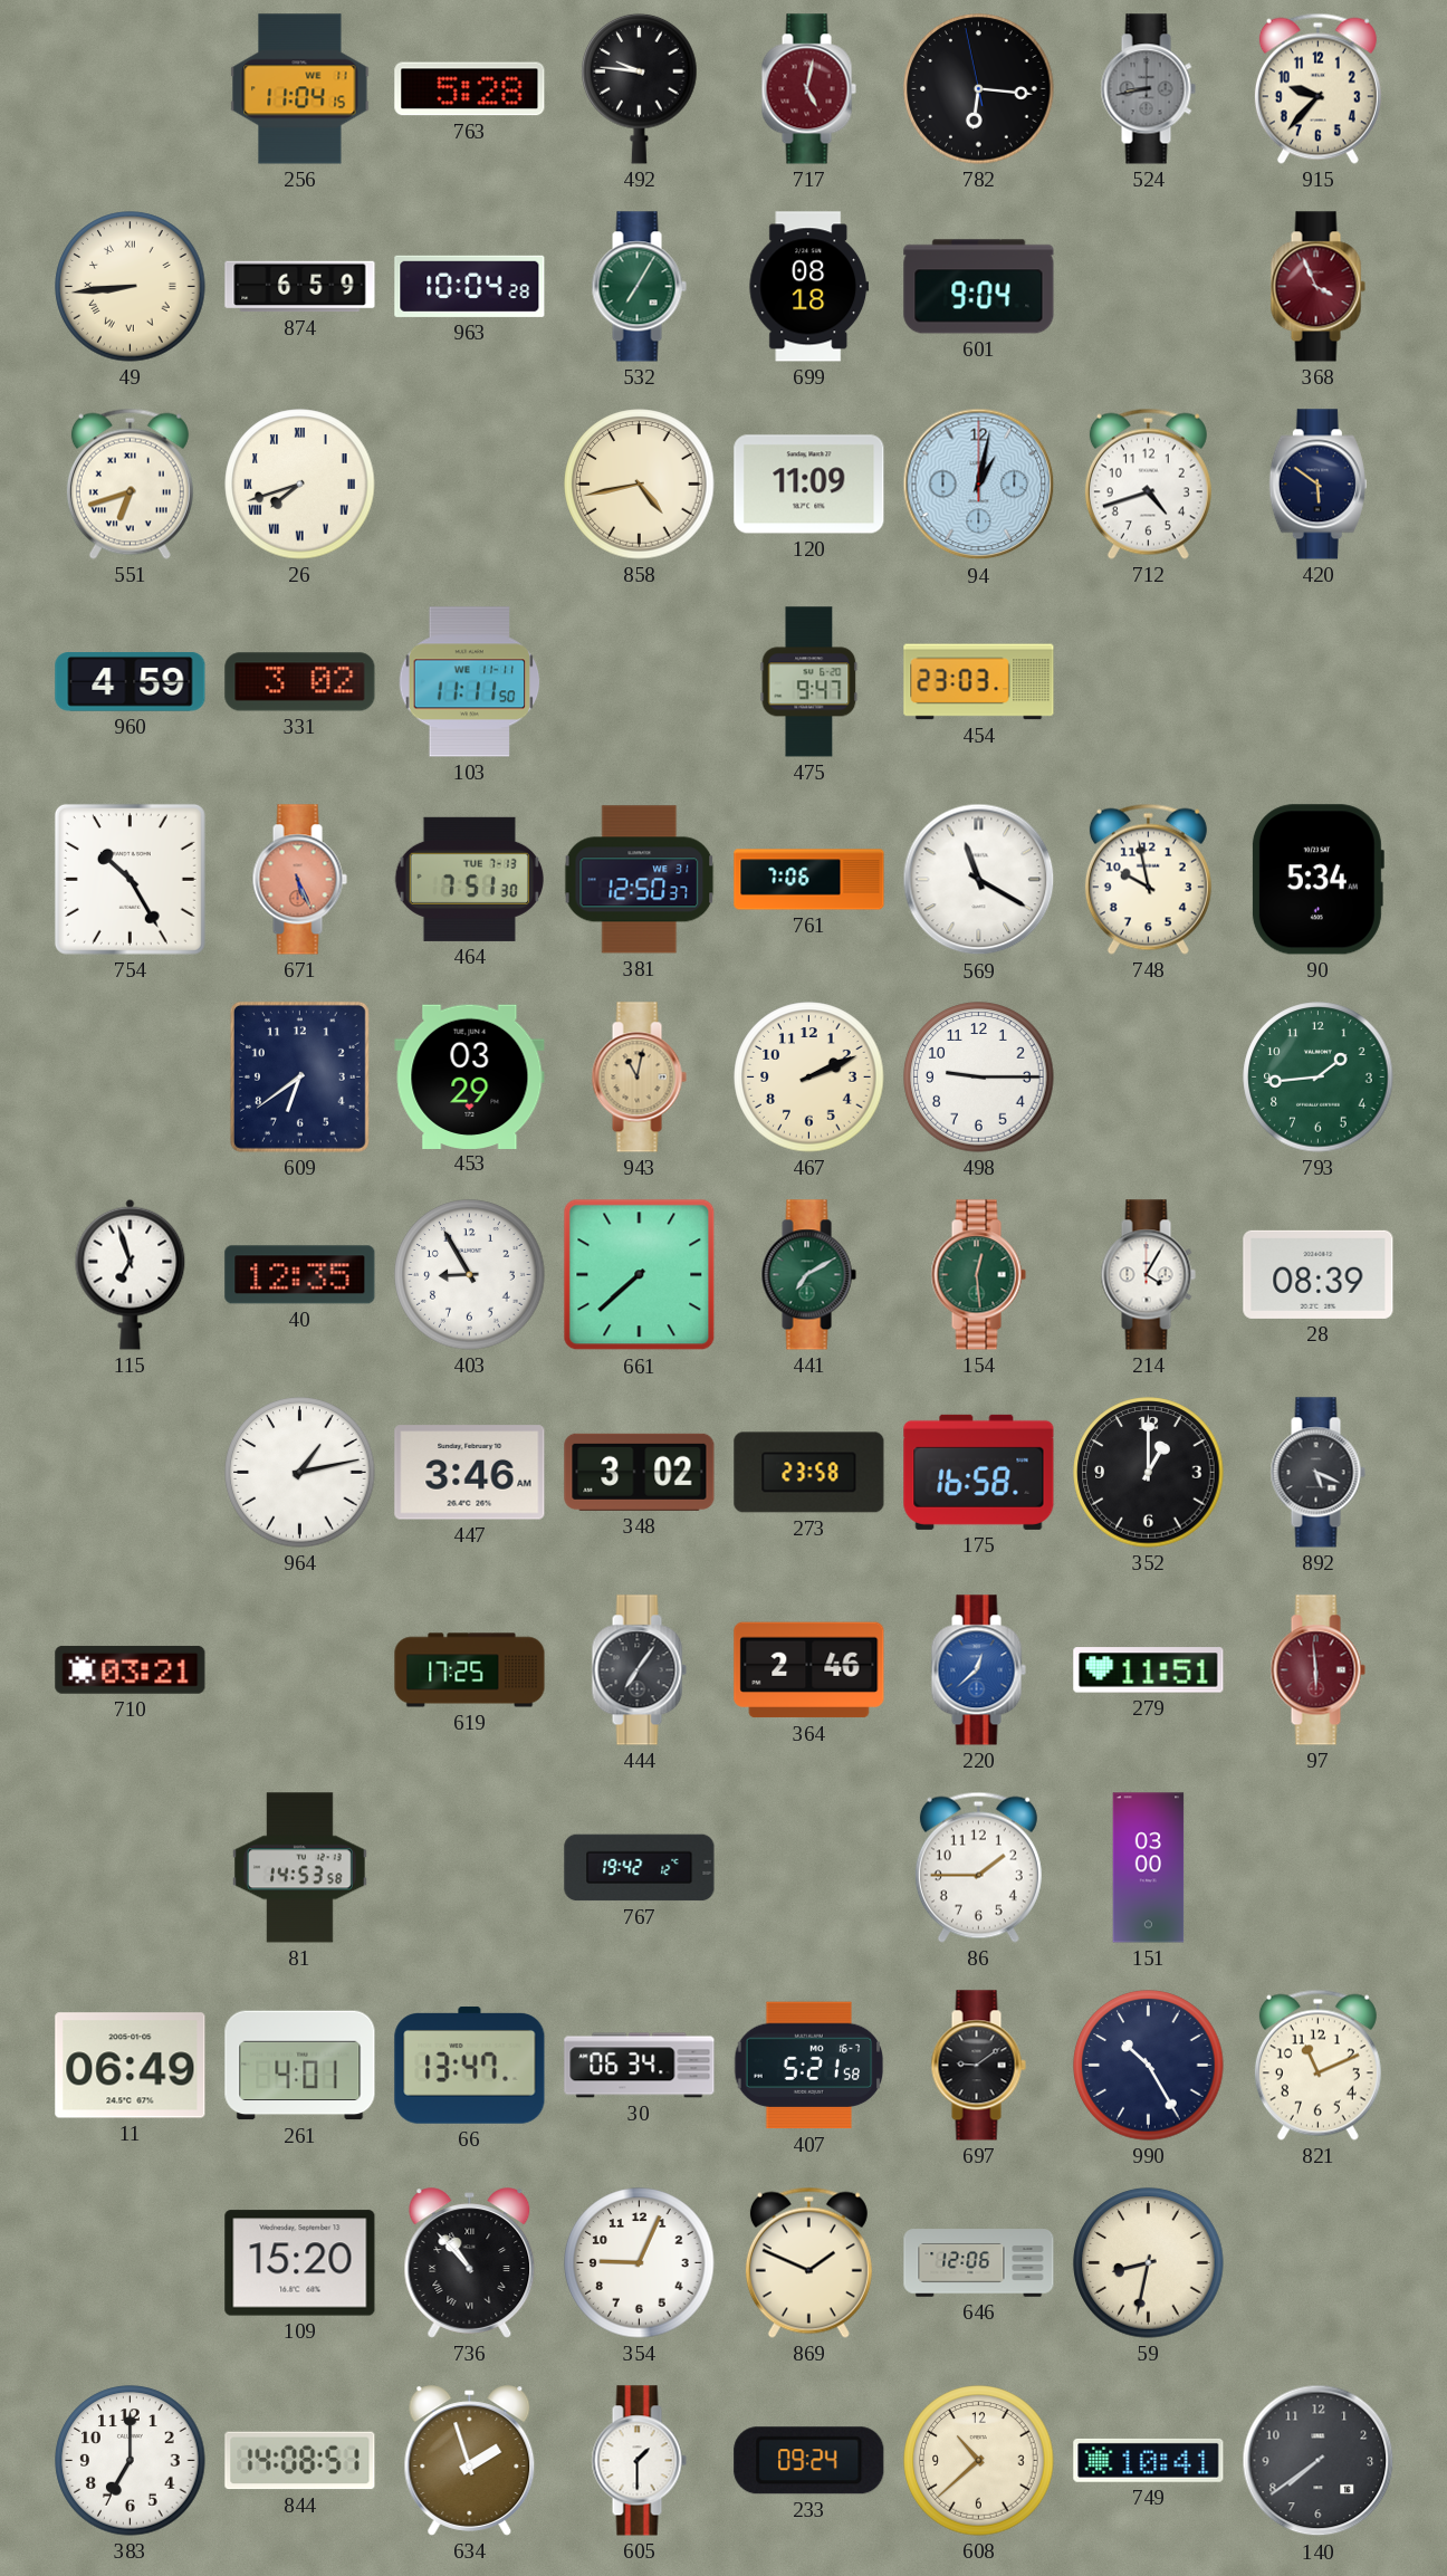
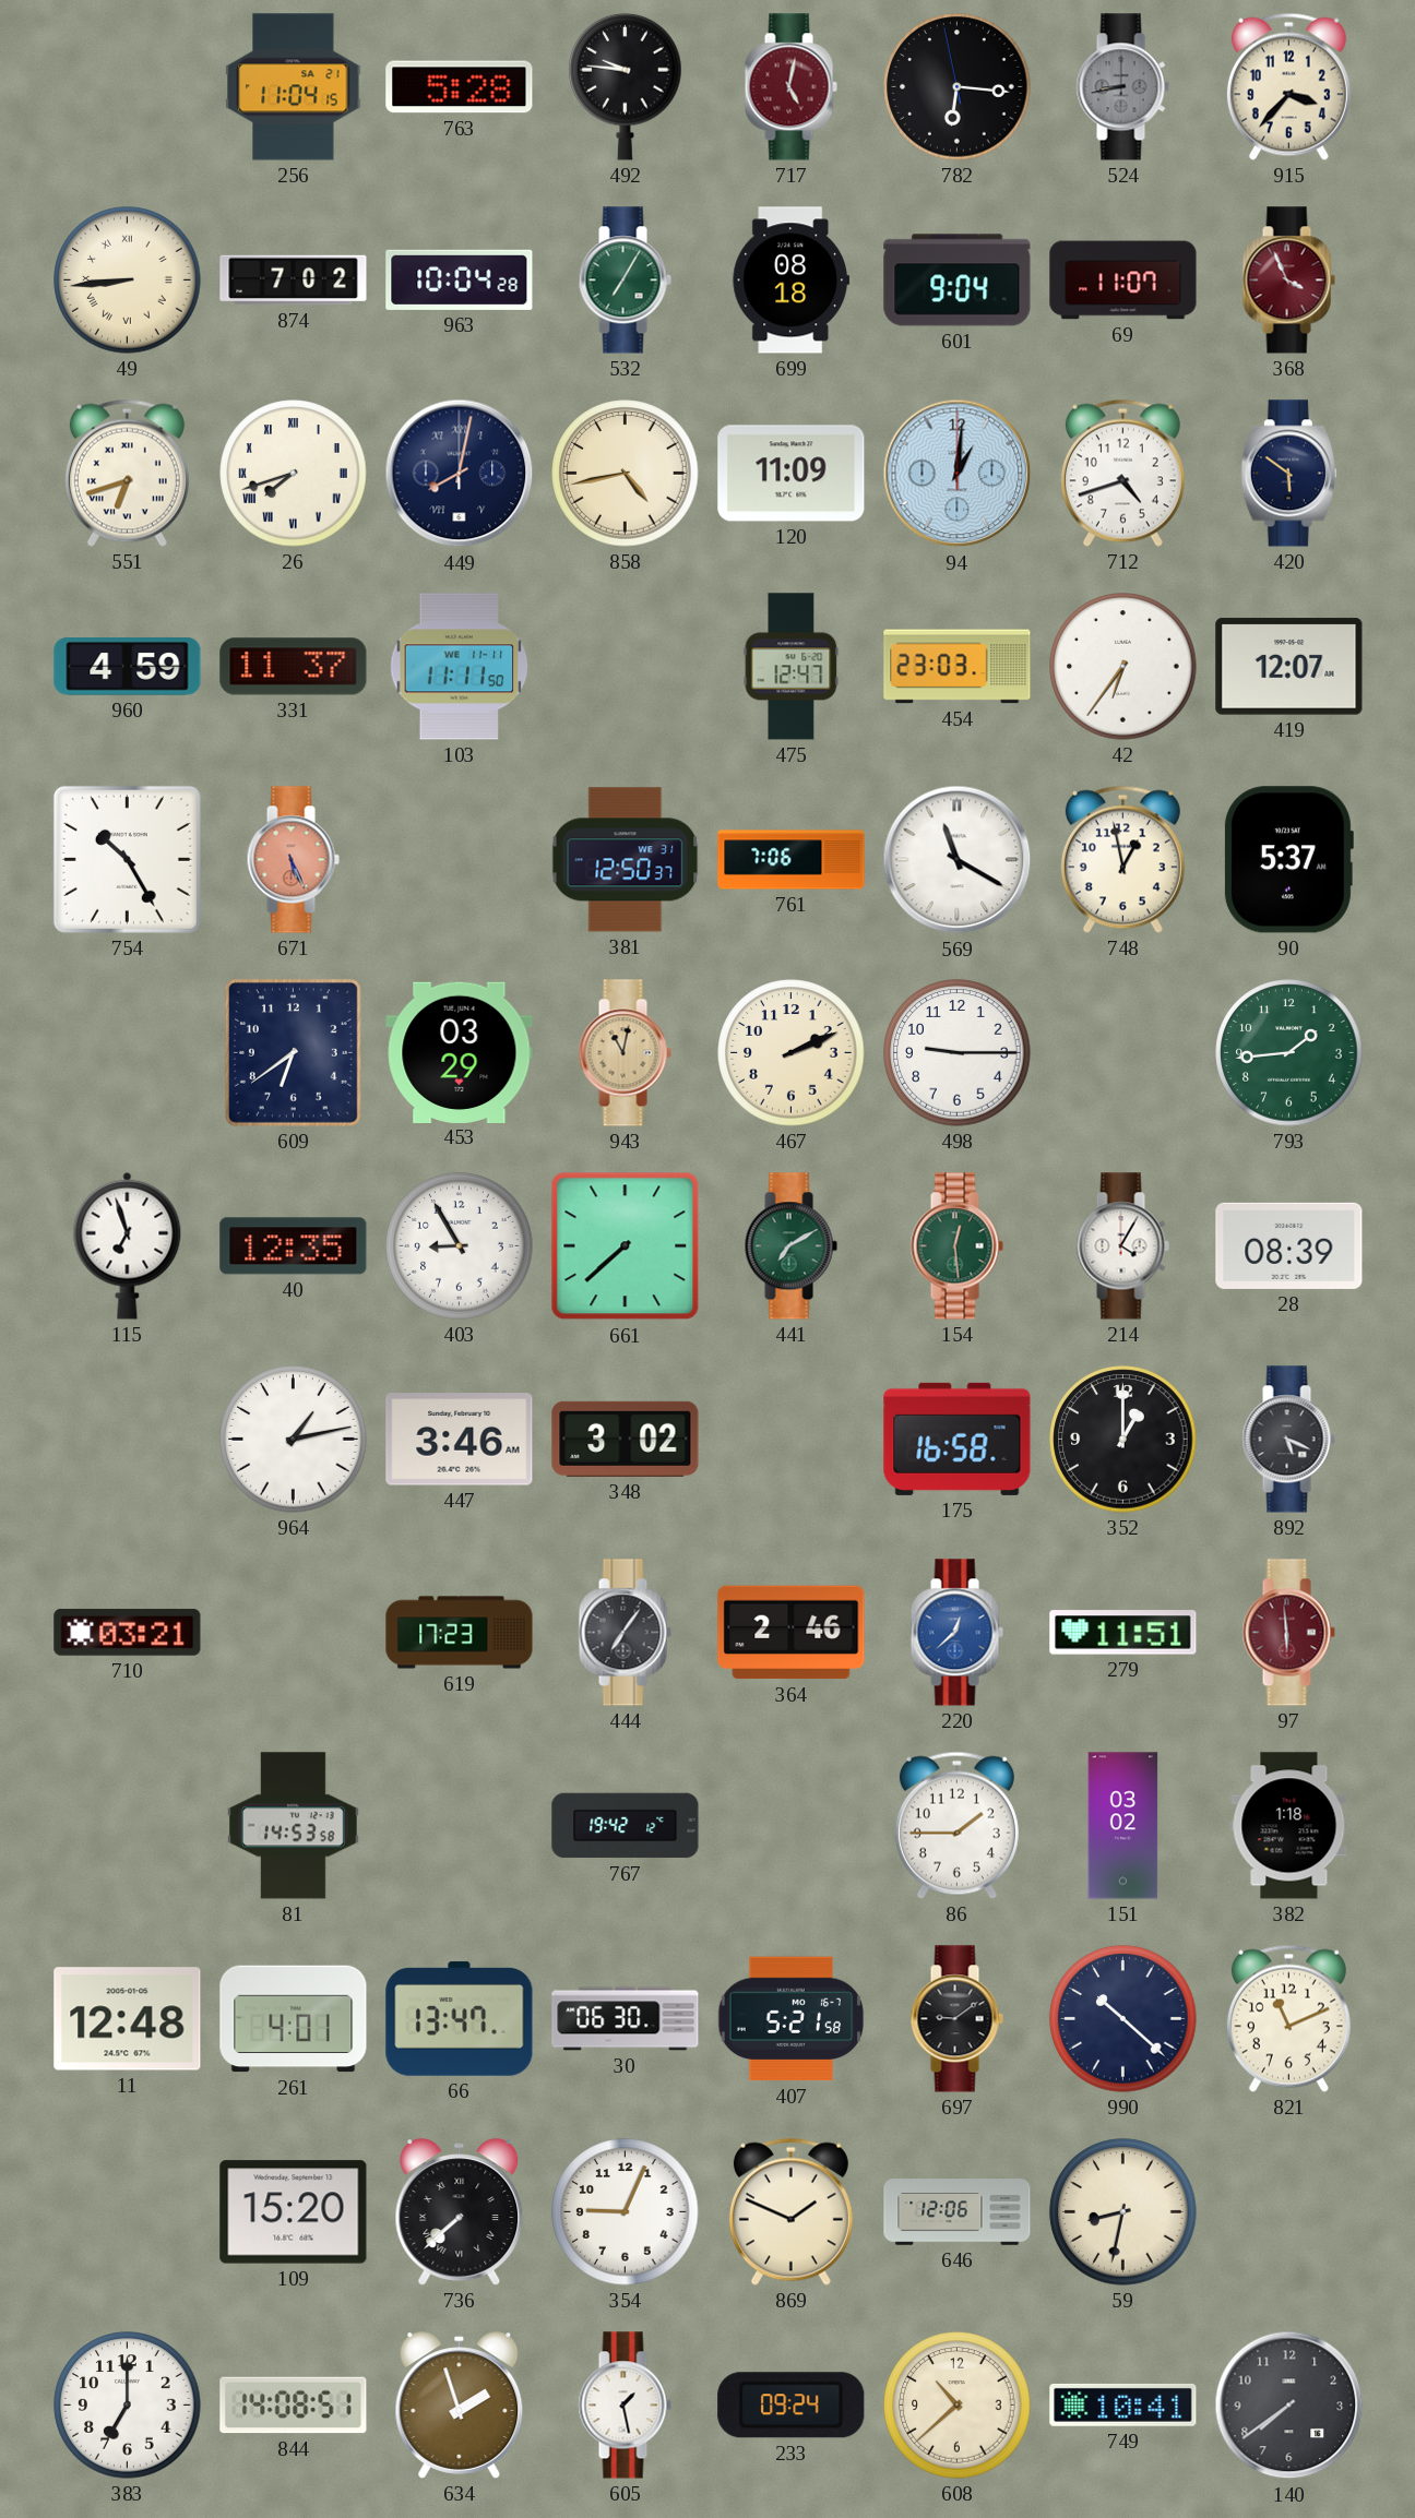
256 date: WE 11 -> SA 21
915: 9:37 -> 3:37
874: 6:59 -> 7:02
69: none -> 11:07
449: none -> 8:02
94: 1:02 -> 1:01
331: 3:02 -> 11:37
475: 9:47 -> 12:47
42: none -> 6:36
419: none -> 12:07
464: 7:51 -> none
748: 9:58 -> 12:58
90: 5:34 -> 5:37
273: 23:58 -> none
619: 17:25 -> 17:23
151: 03:00 -> 03:02
382: none -> 1:18
11: 06:49 -> 12:48
30: 06:34 -> 06:30
990: 10:25 -> 10:22
736: 10:53 -> 7:38
605: 1:30 -> 1:28
